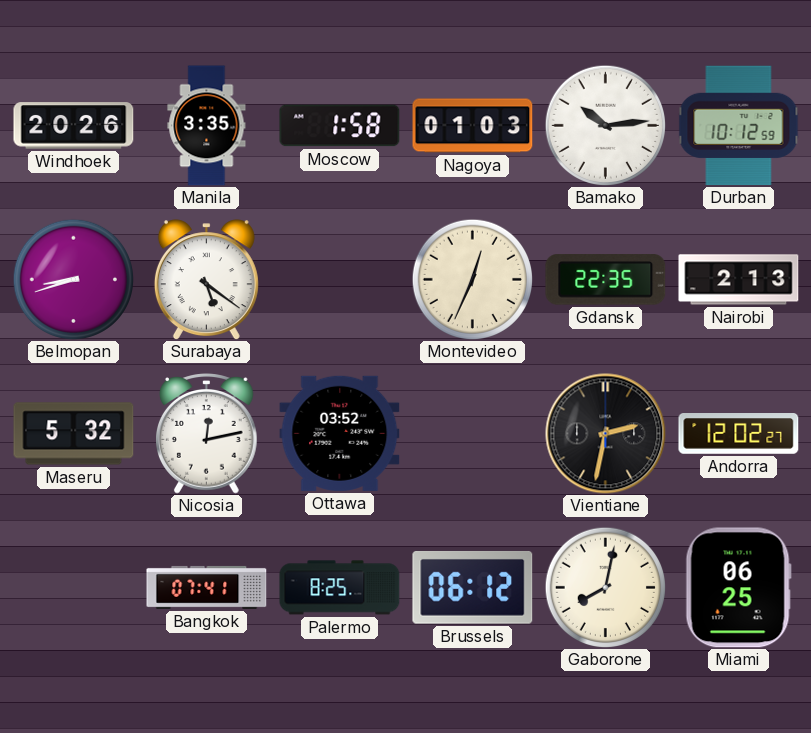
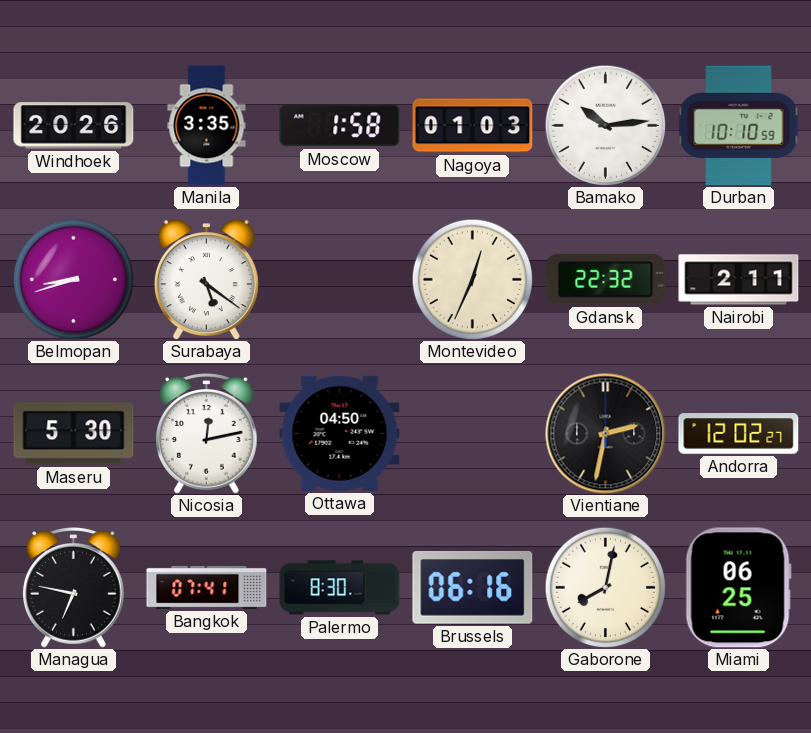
Durban: 10:12 -> 10:10
Gdansk: 22:35 -> 22:32
Nairobi: 2:13 -> 2:11
Maseru: 5:32 -> 5:30
Ottawa: 03:52 -> 04:50
Managua: none -> 6:47
Palermo: 8:25 -> 8:30
Brussels: 06:12 -> 06:16
